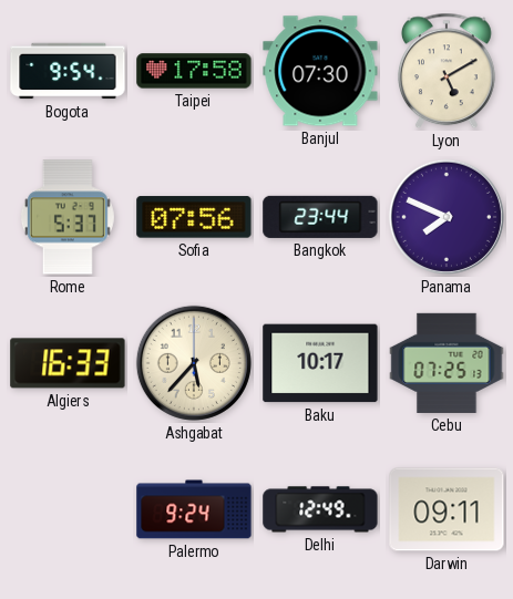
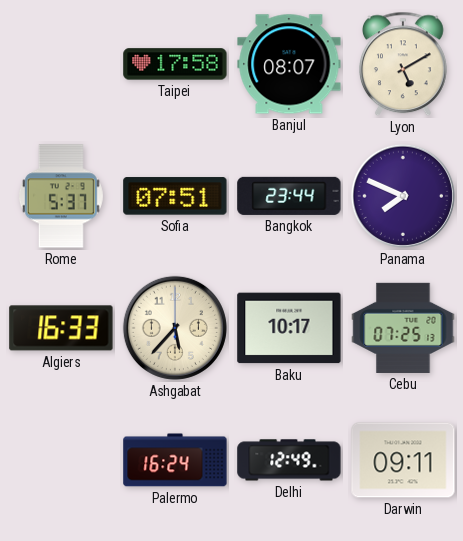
Bogota: 9:54 -> none
Banjul: 07:30 -> 08:07
Sofia: 07:56 -> 07:51
Palermo: 9:24 -> 16:24
